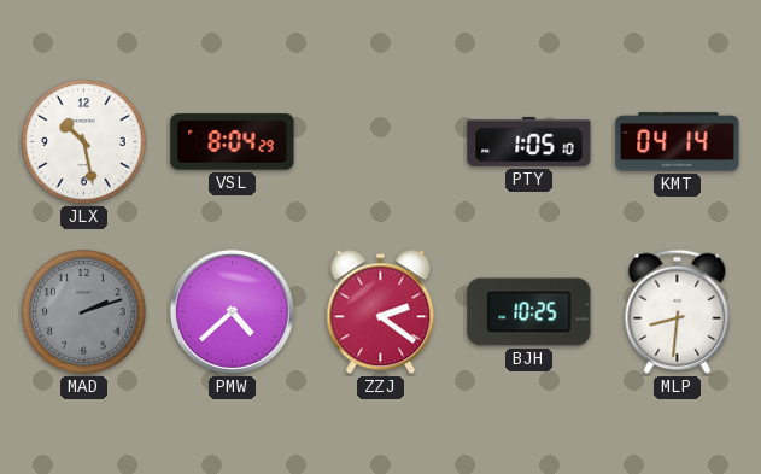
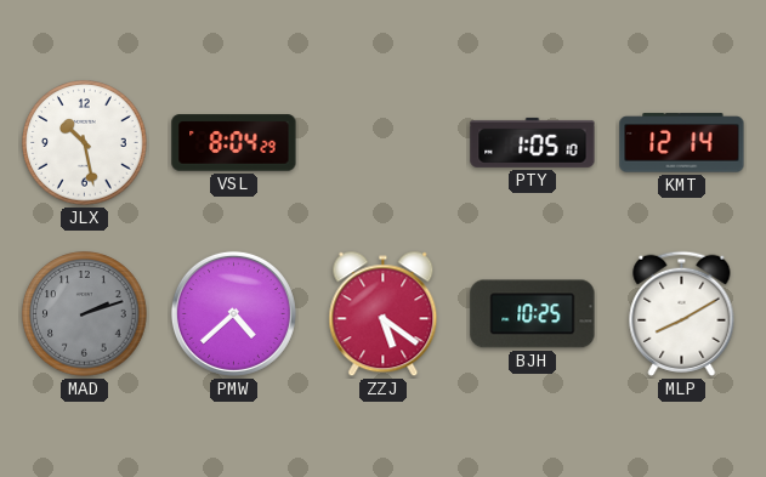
KMT: 04:14 -> 12:14
ZZJ: 2:21 -> 5:21
MLP: 8:31 -> 8:10
